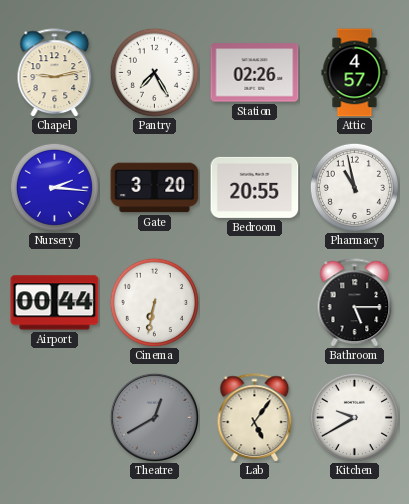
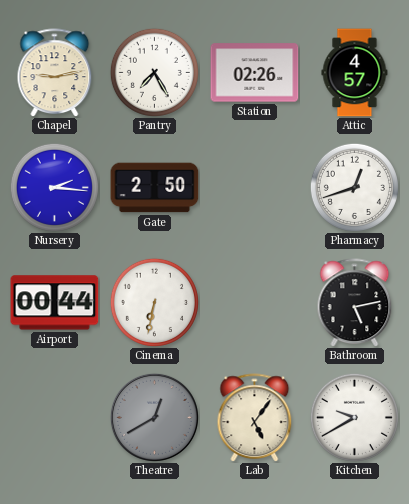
Gate: 3:20 -> 2:50
Bedroom: 20:55 -> none
Pharmacy: 10:58 -> 12:42
Bathroom: 5:15 -> 5:13
